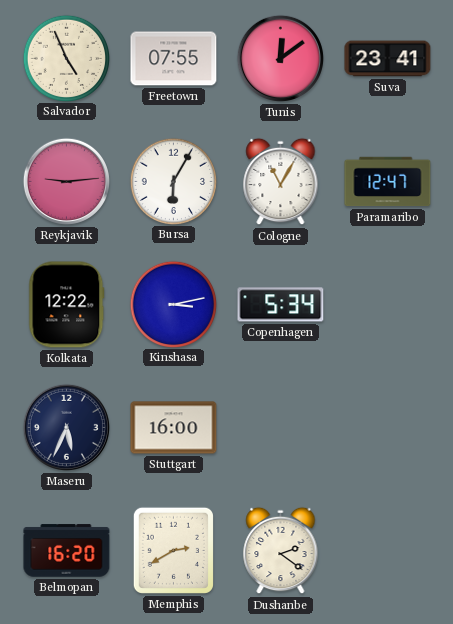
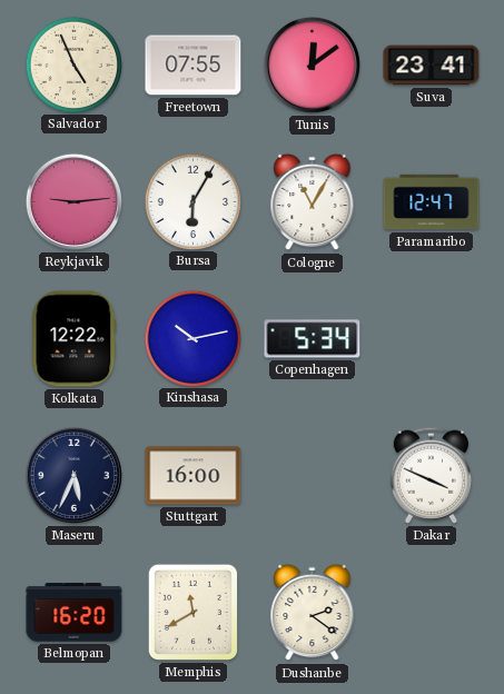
Kinshasa: 3:13 -> 10:13
Dakar: none -> 3:49
Memphis: 2:40 -> 11:40
